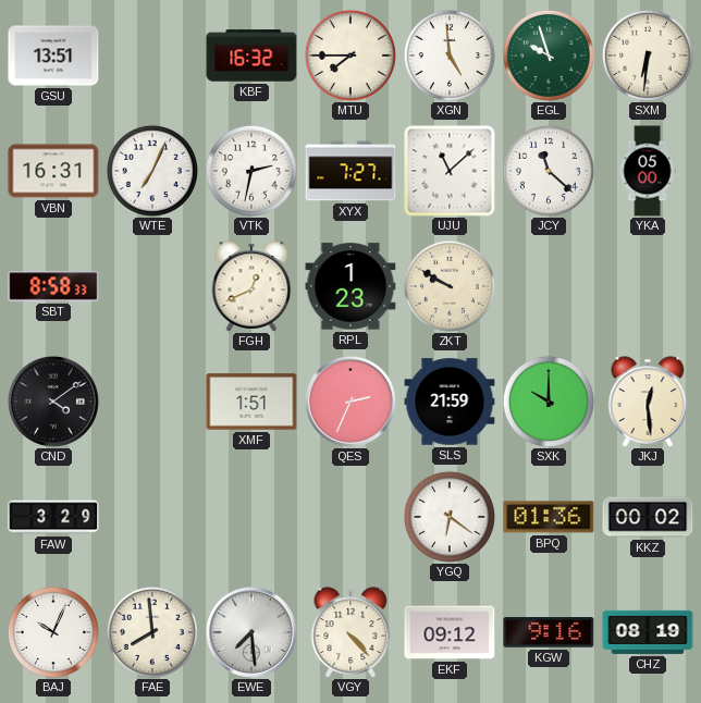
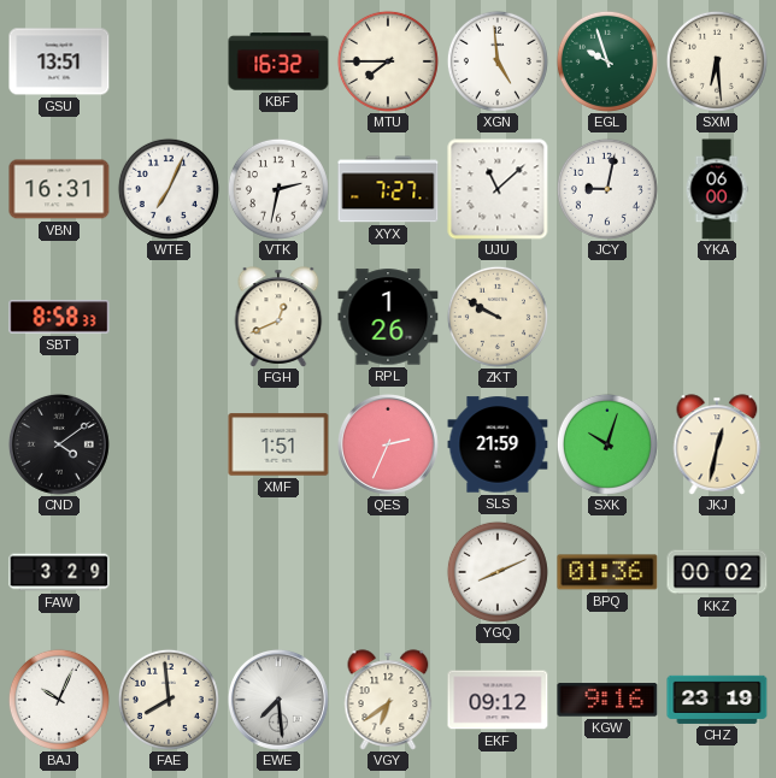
SXM: 6:31 -> 6:29
JCY: 11:22 -> 9:02
YKA: 05:00 -> 06:00
RPL: 1:23 -> 1:26
SXK: 10:00 -> 10:03
JKJ: 12:29 -> 12:32
YGQ: 6:21 -> 8:11
VGY: 4:23 -> 6:39
CHZ: 08:19 -> 23:19
